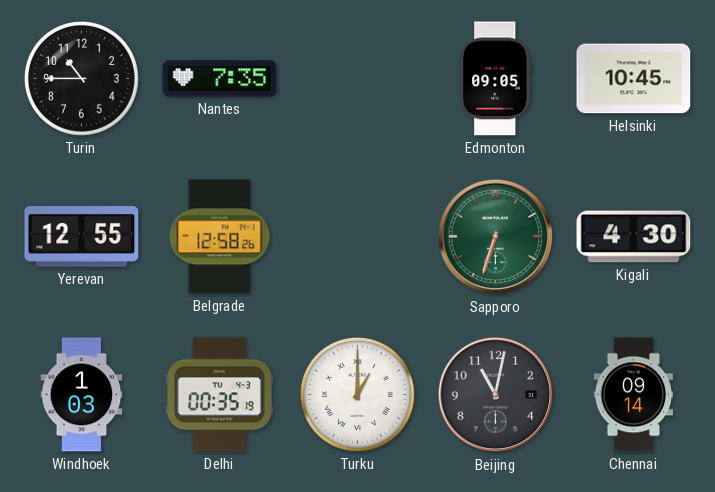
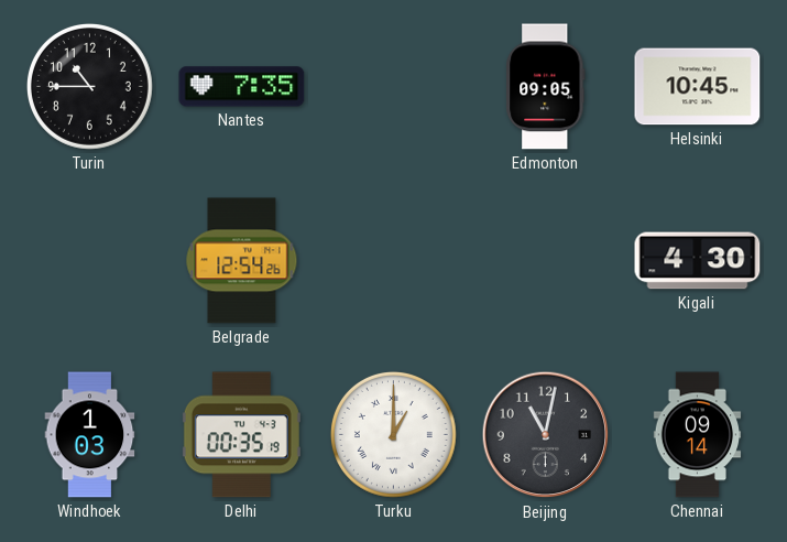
Yerevan: 12:55 -> none
Belgrade: 12:58 -> 12:54
Sapporo: 6:33 -> none
